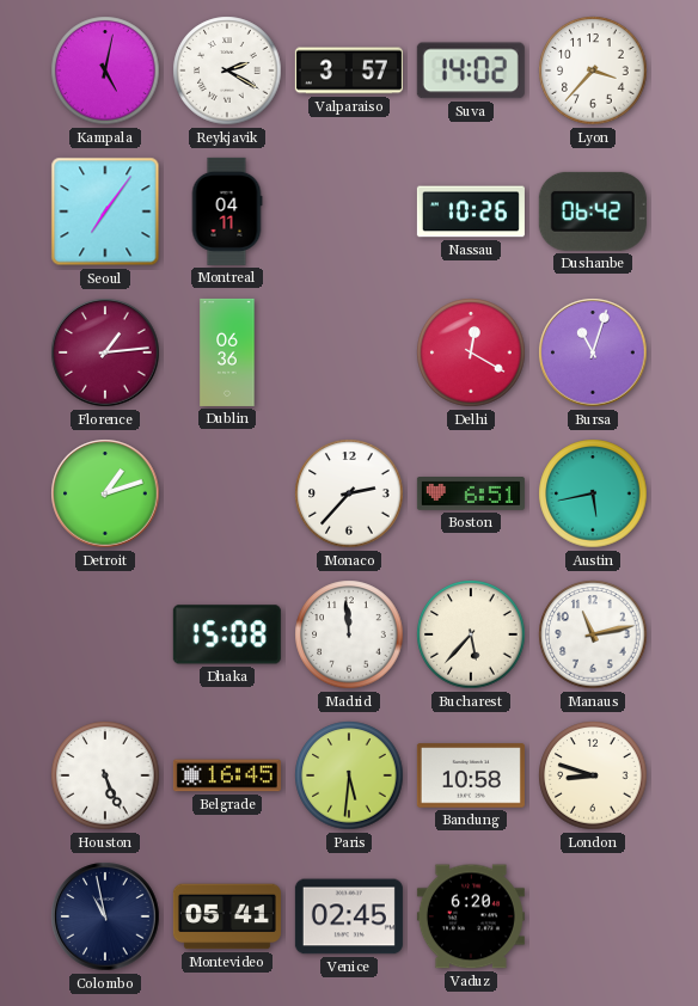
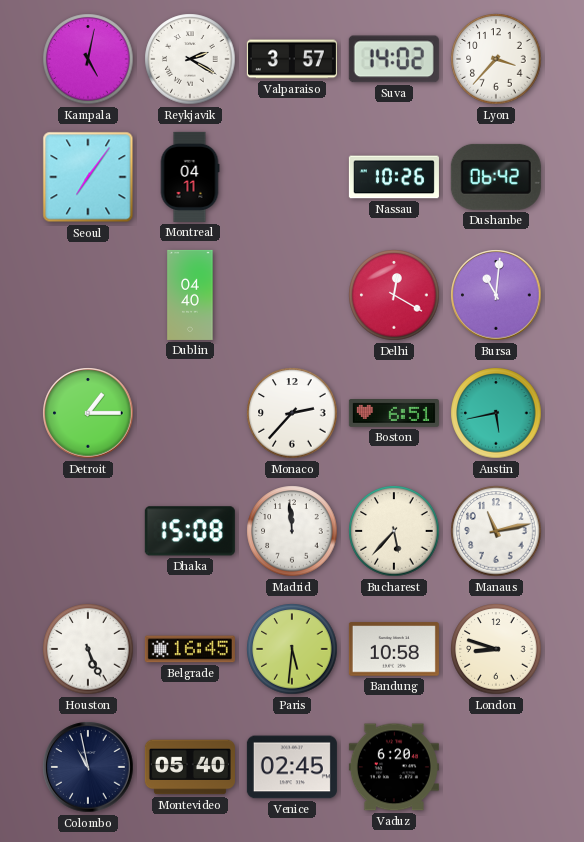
Florence: 1:14 -> none
Dublin: 06:36 -> 04:40
Bursa: 11:03 -> 11:01
Detroit: 1:12 -> 1:15
Montevideo: 05:41 -> 05:40
